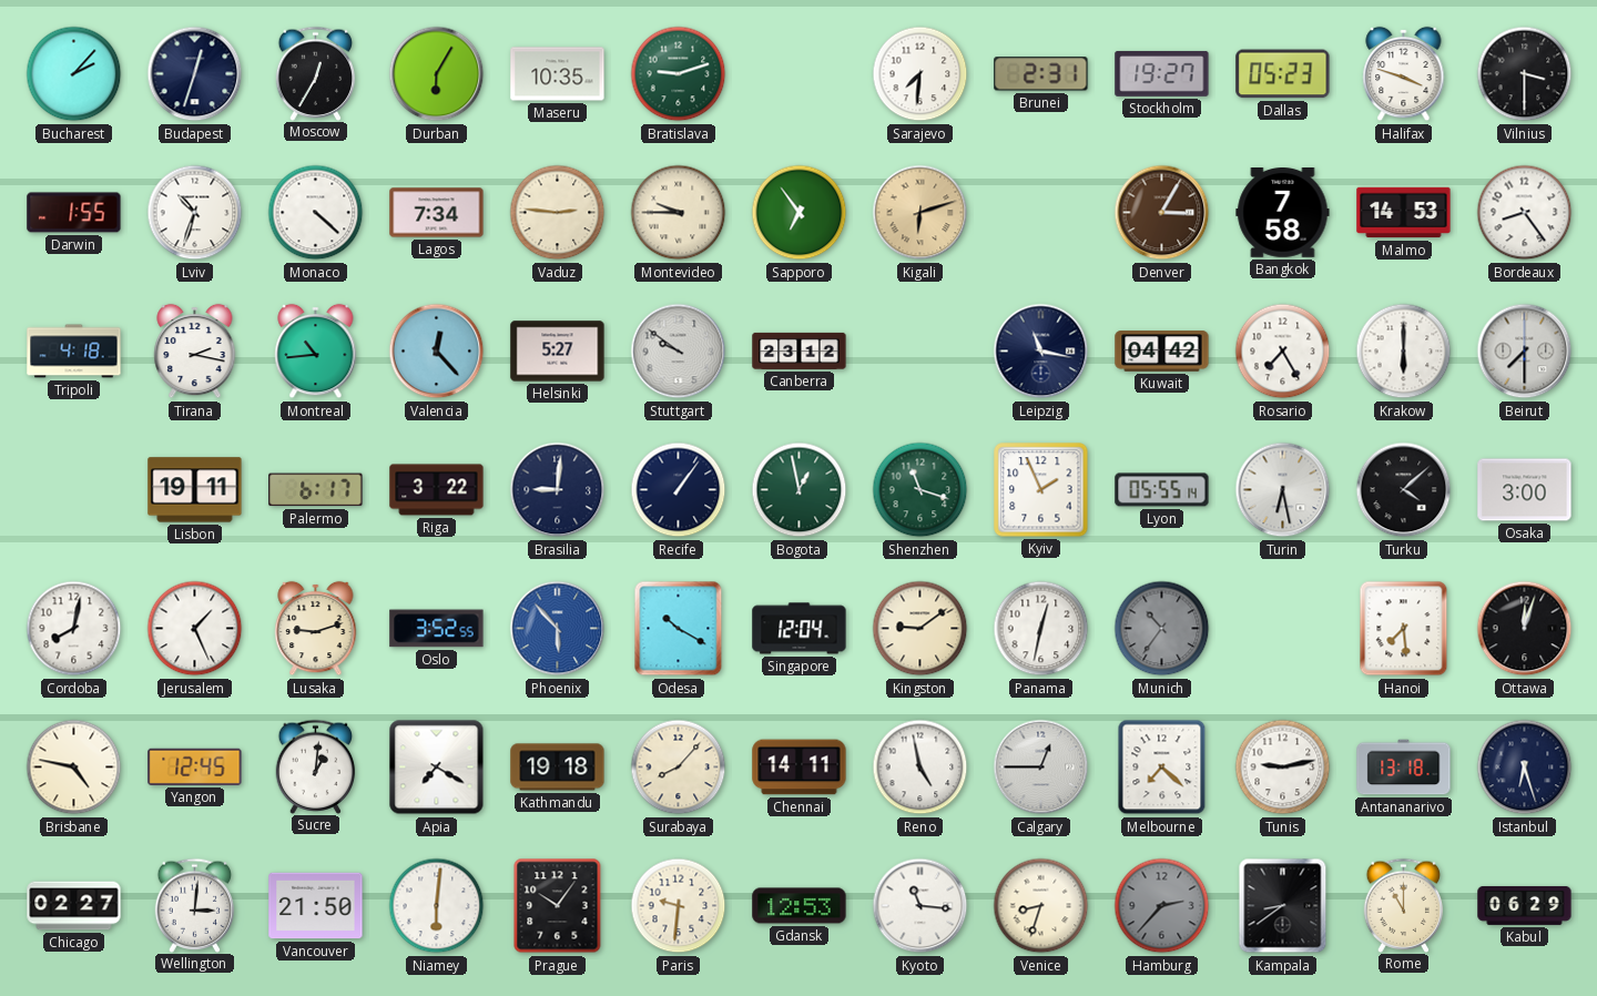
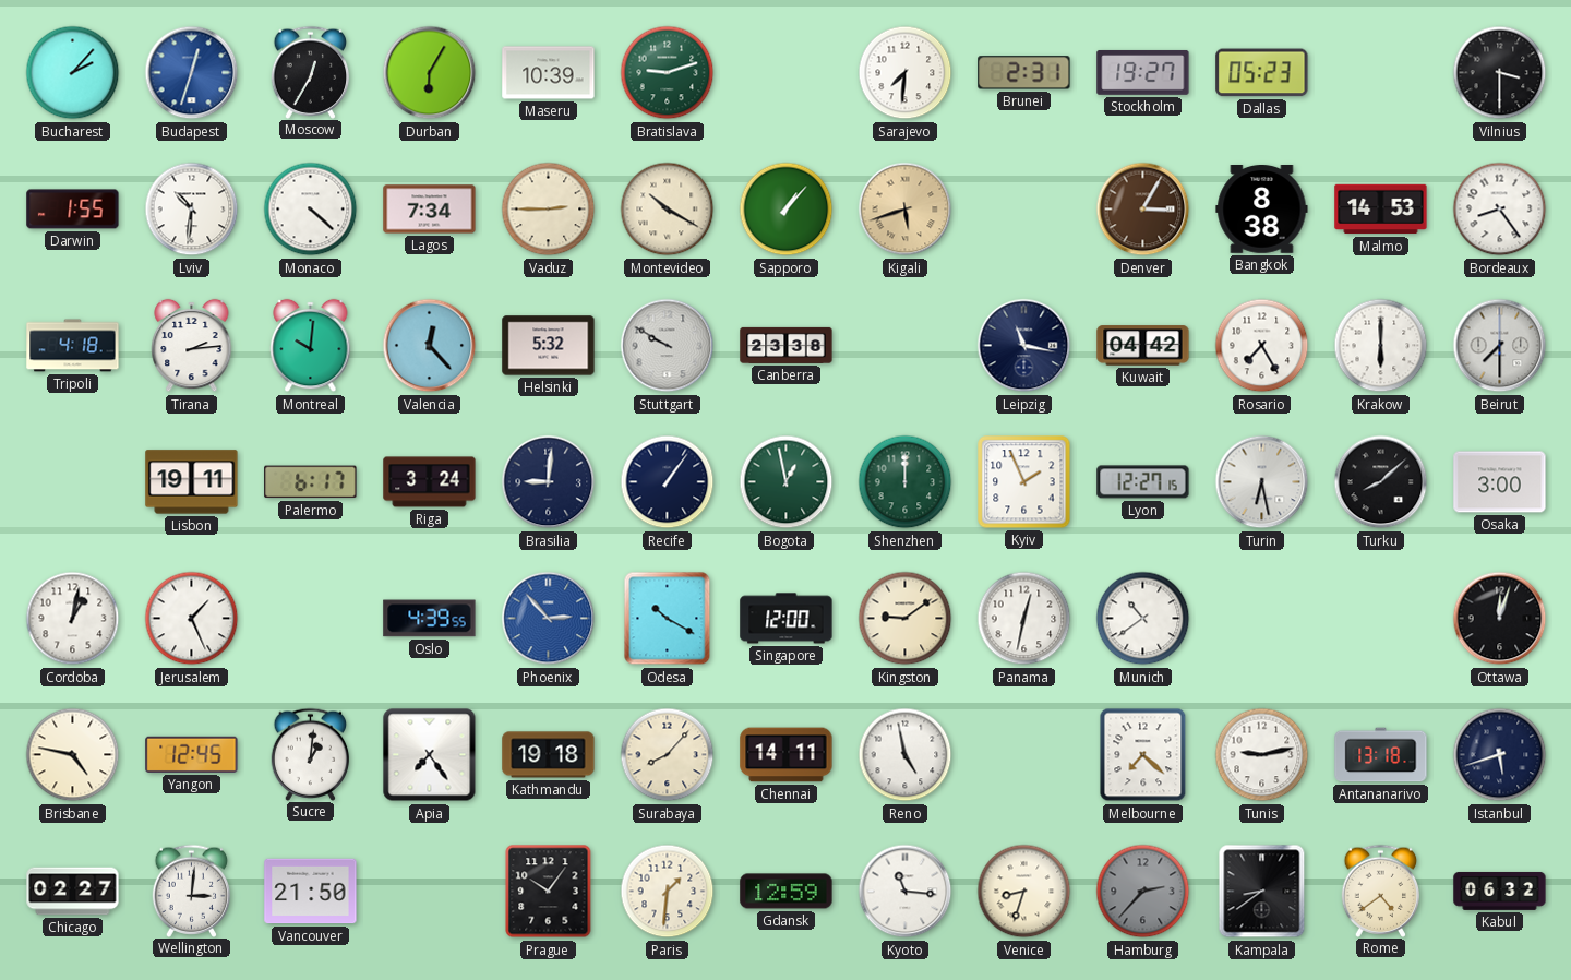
Budapest dial: navy -> blue
Maseru: 10:35 -> 10:39
Halifax: 3:48 -> none
Lviv: 10:33 -> 10:31
Vaduz: 2:46 -> 2:45
Montevideo: 9:45 -> 10:20
Sapporo: 6:54 -> 1:07
Kigali: 6:12 -> 5:42
Bangkok: 7:58 -> 8:38
Tirana: 2:17 -> 2:14
Montreal: 10:44 -> 10:01
Helsinki: 5:27 -> 5:32
Stuttgart: 9:51 -> 9:50
Canberra: 23:12 -> 23:38
Riga: 3:22 -> 3:24
Shenzhen: 11:18 -> 12:00
Lyon: 05:55 -> 12:27
Turku: 4:08 -> 8:08
Cordoba: 8:02 -> 1:02
Lusaka: 9:12 -> none
Oslo: 3:52 -> 4:39
Phoenix: 5:53 -> 2:53
Singapore: 12:04 -> 12:00
Munich: 10:36 -> 10:39
Munich dial: grey -> white
Hanoi: 7:29 -> none
Apia: 7:20 -> 7:24
Calgary: 12:45 -> none
Istanbul: 6:27 -> 5:42
Niamey: 6:01 -> none
Paris: 9:31 -> 1:31
Gdansk: 12:53 -> 12:59
Rome: 11:00 -> 4:39
Kabul: 06:29 -> 06:32
